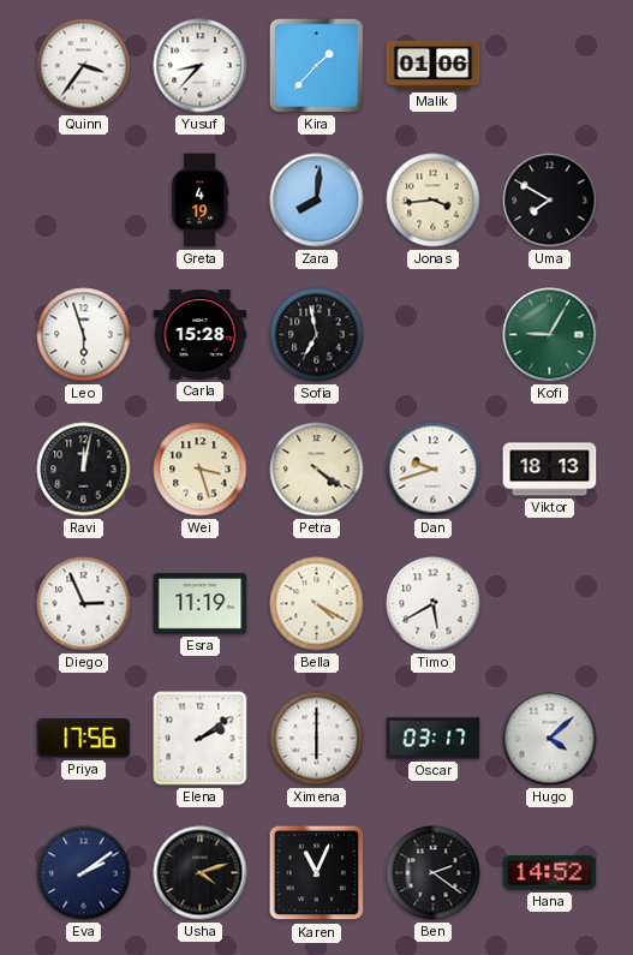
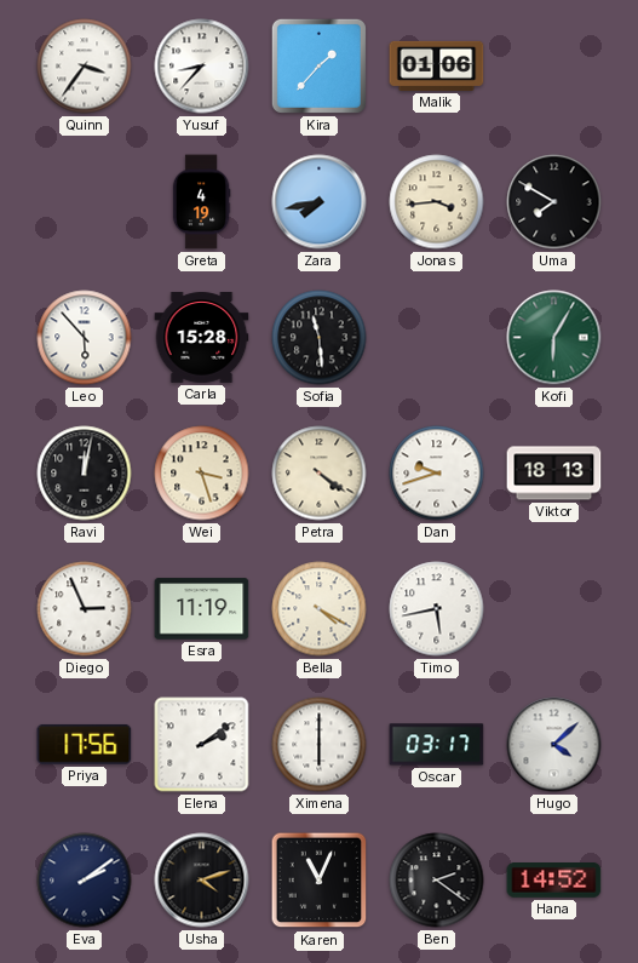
Zara: 8:01 -> 7:43
Leo: 5:57 -> 5:53
Sofia: 6:58 -> 11:29
Kofi: 9:05 -> 6:05
Timo: 5:40 -> 5:43
